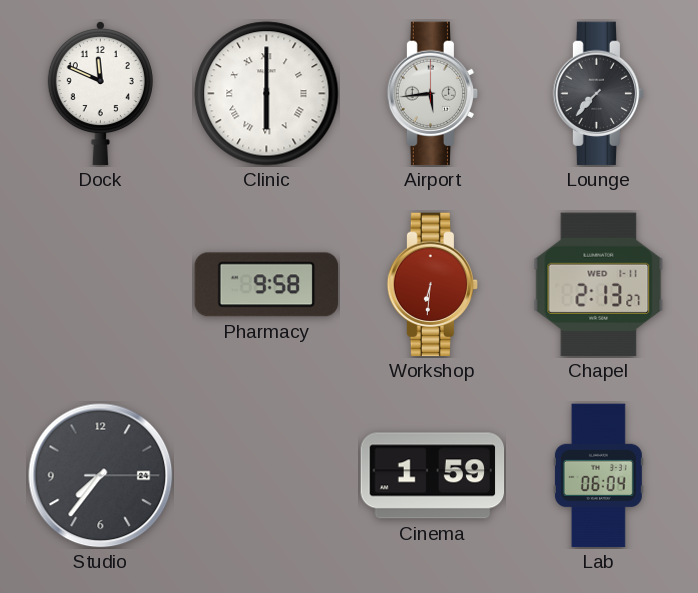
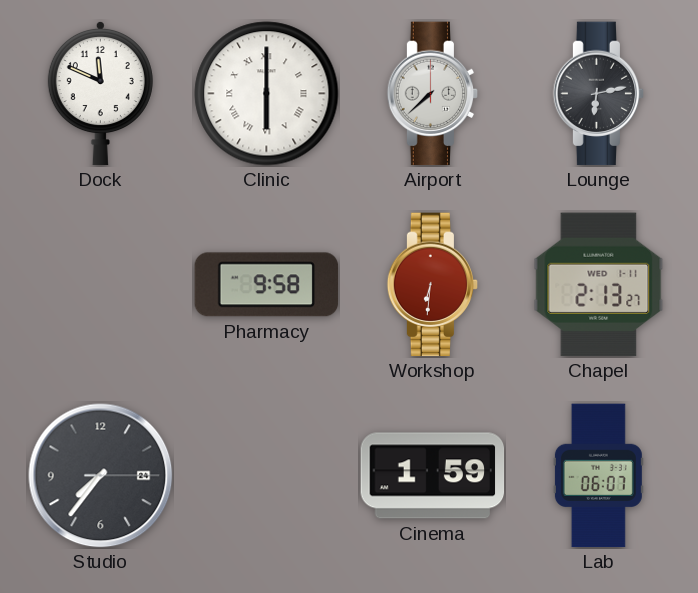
Airport: 5:44 -> 7:38
Lounge: 7:37 -> 6:13
Lab: 06:04 -> 06:07
